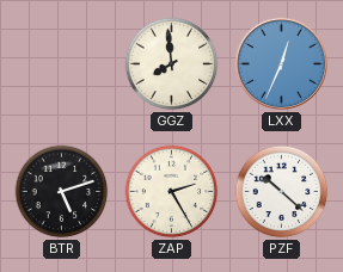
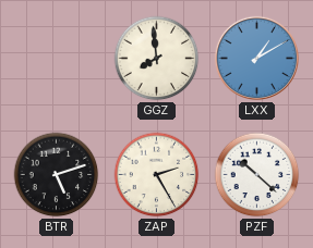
LXX: 12:34 -> 1:10
